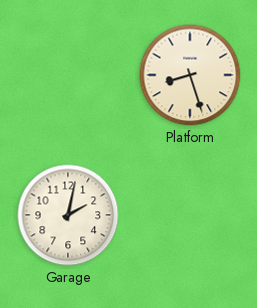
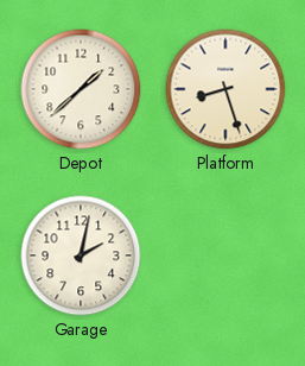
Depot: none -> 1:38
